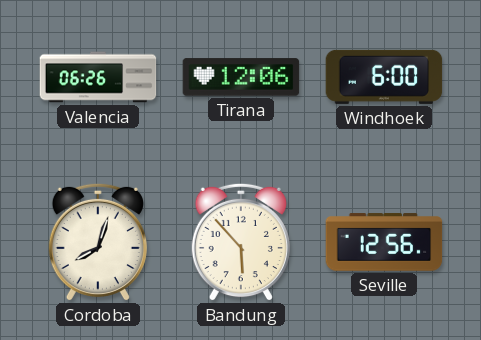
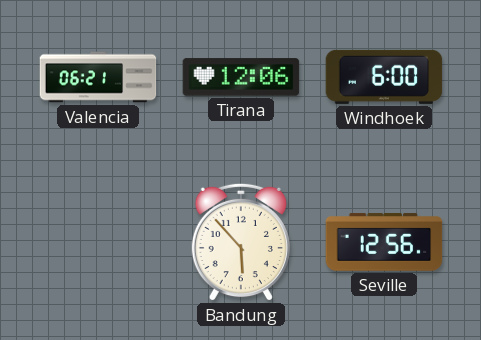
Valencia: 06:26 -> 06:21
Cordoba: 8:03 -> none
